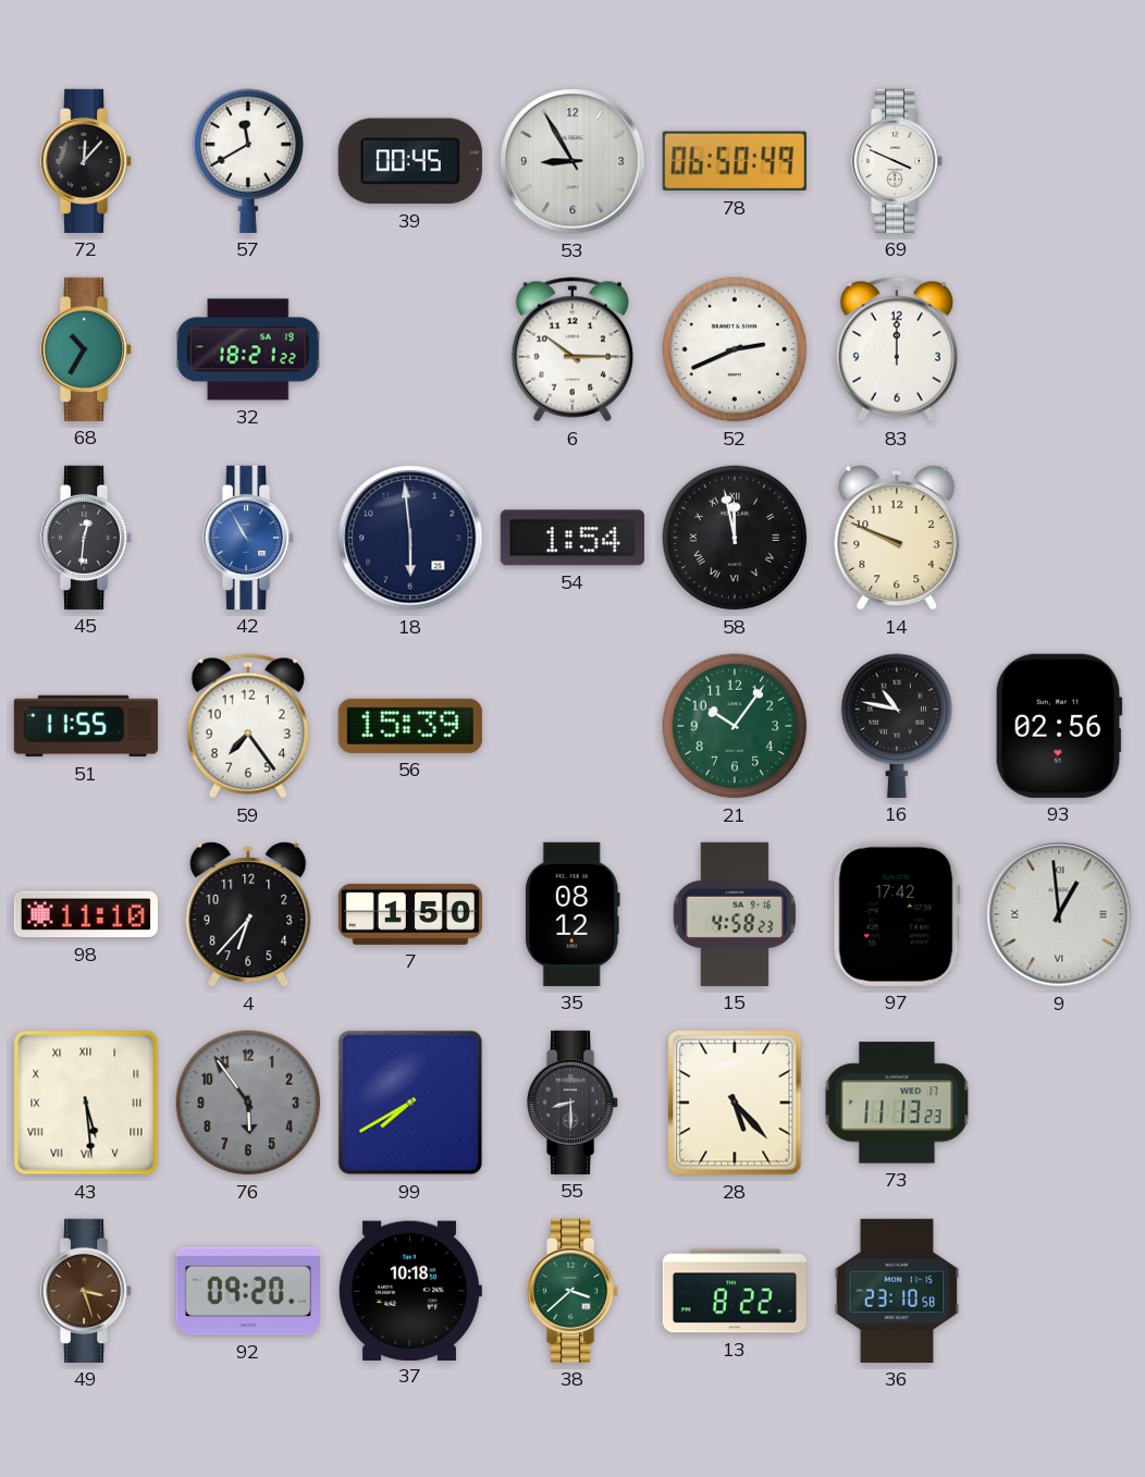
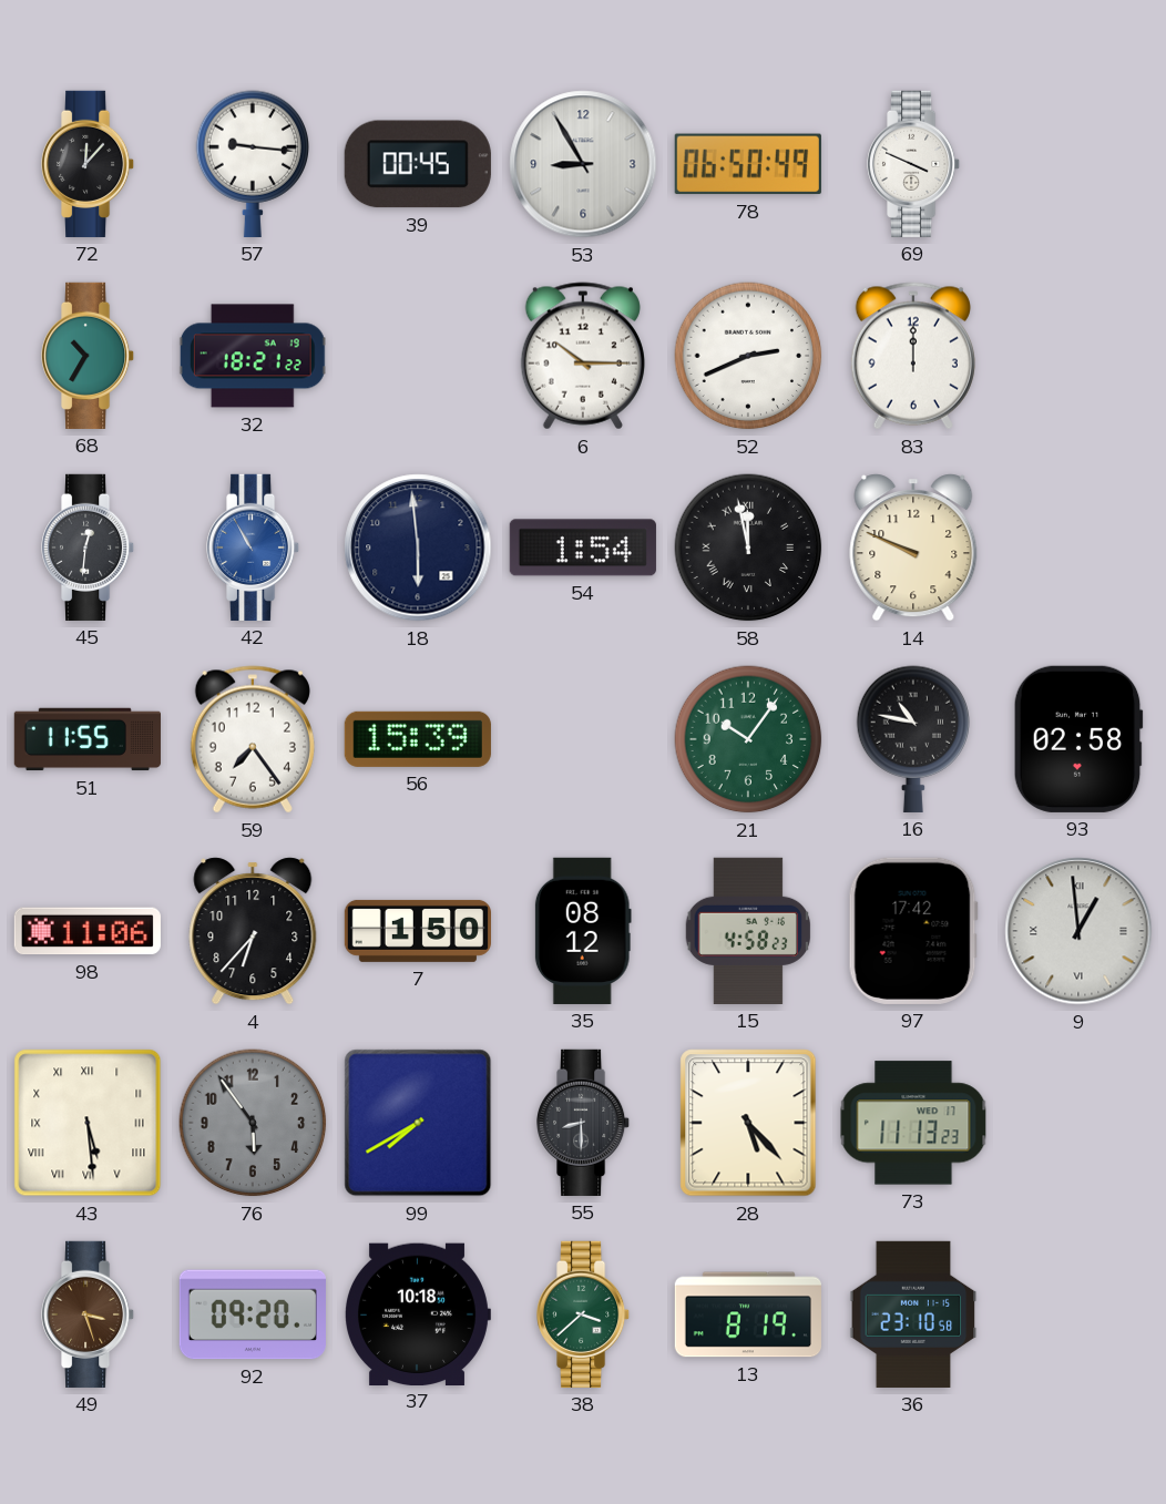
57: 11:40 -> 9:16
93: 02:56 -> 02:58
98: 11:10 -> 11:06
13: 8:22 -> 8:19
